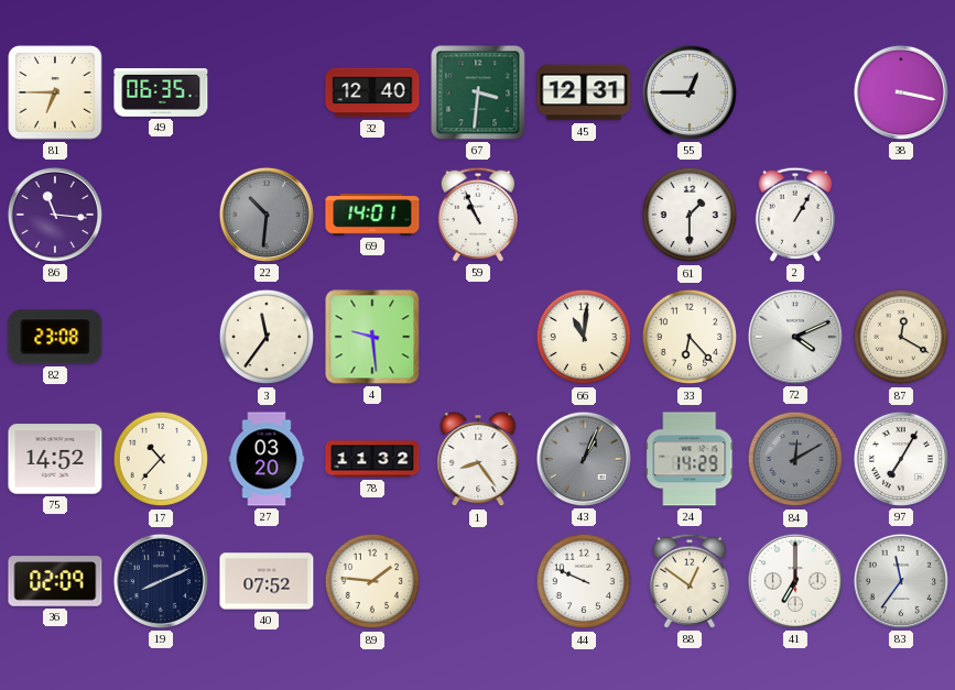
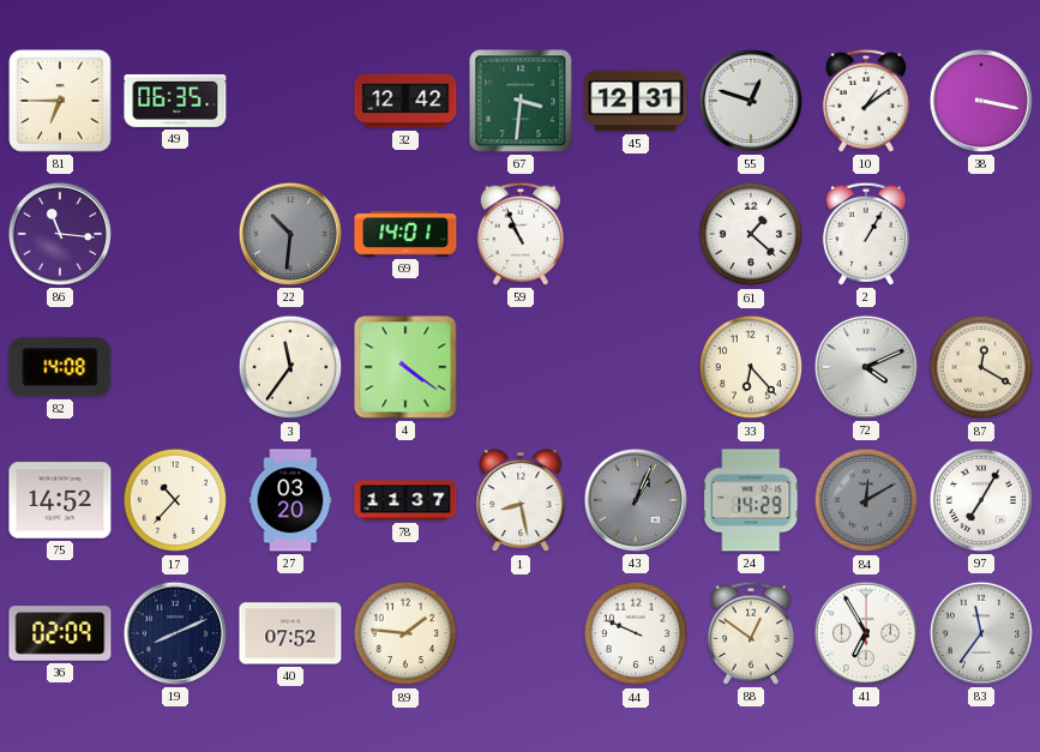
32: 12:40 -> 12:42
55: 12:45 -> 12:48
10: none -> 1:09
61: 1:30 -> 1:22
82: 23:08 -> 14:08
4: 9:29 -> 4:21
66: 11:01 -> none
78: 11:32 -> 11:37
1: 8:24 -> 8:28
41: 7:00 -> 6:55
